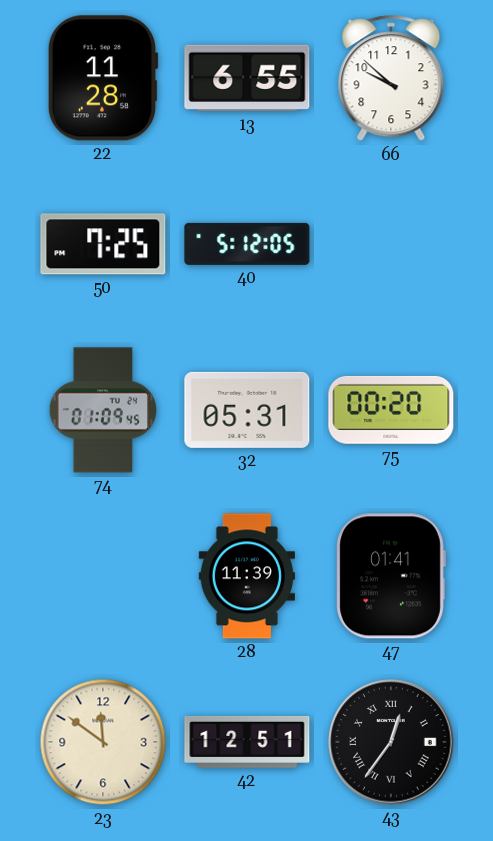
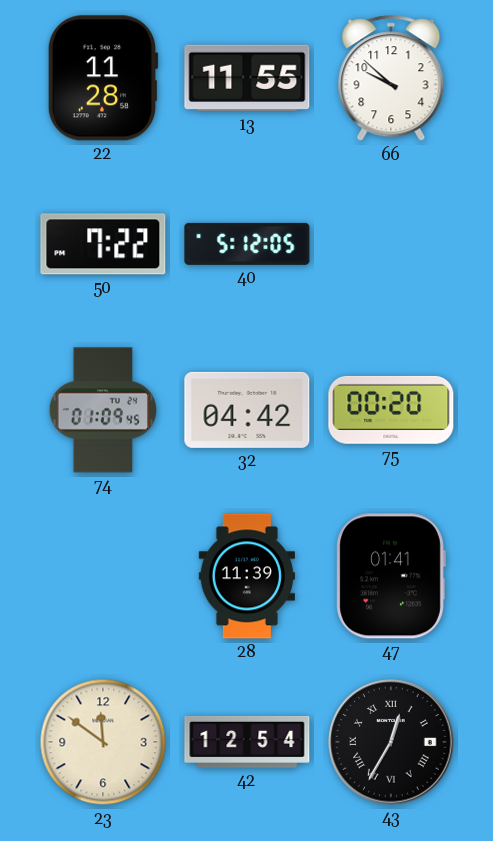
13: 6:55 -> 11:55
50: 7:25 -> 7:22
32: 05:31 -> 04:42
42: 12:51 -> 12:54
43: 12:36 -> 12:35
